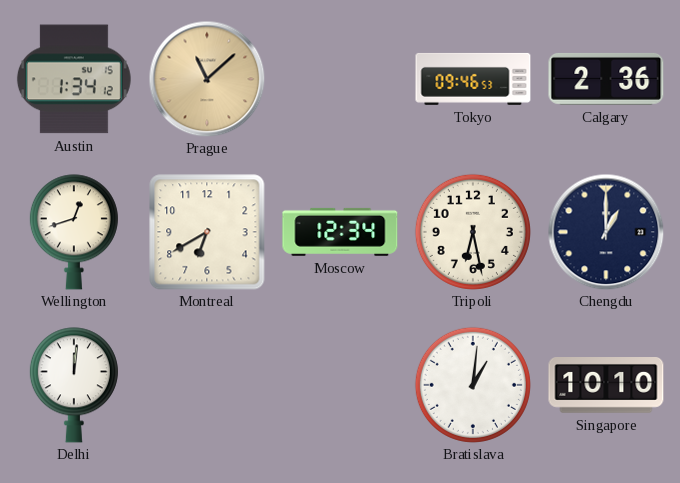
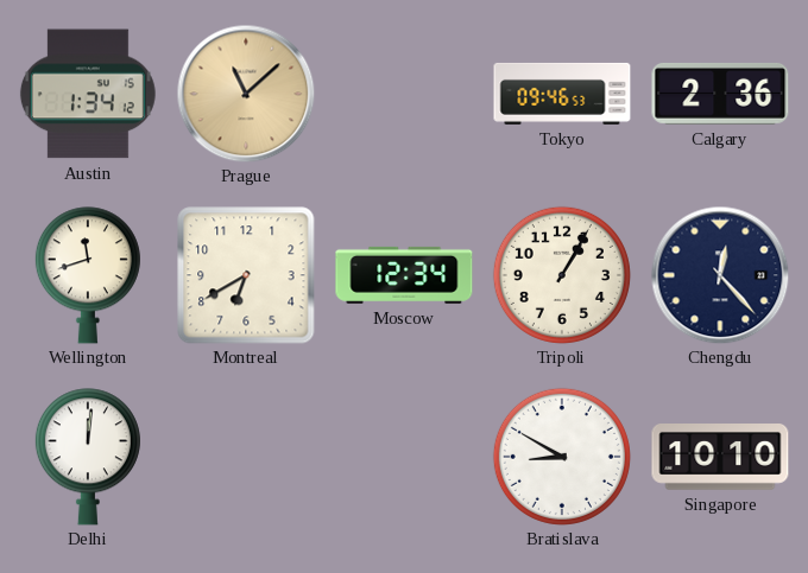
Wellington: 12:42 -> 11:42
Tripoli: 6:28 -> 1:05
Chengdu: 1:00 -> 12:23
Bratislava: 1:01 -> 8:50
